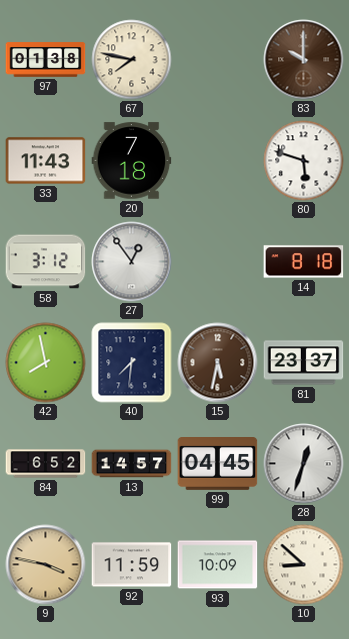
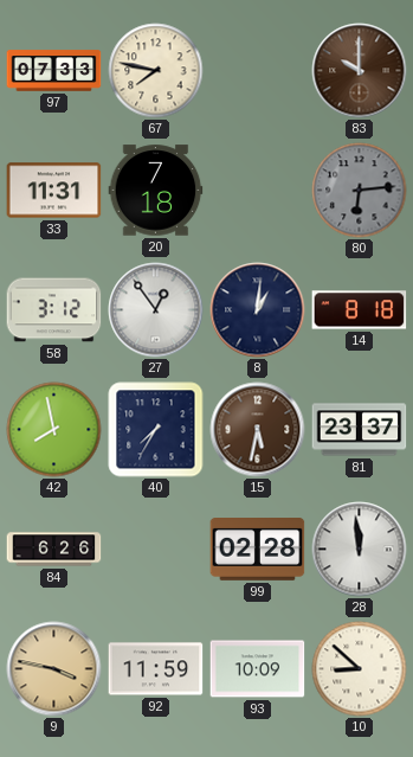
97: 01:38 -> 07:33
33: 11:43 -> 11:31
80: 5:48 -> 6:14
80 dial: white -> grey
8: none -> 1:01
40: 7:31 -> 7:35
84: 6:52 -> 6:26
13: 14:57 -> none
99: 04:45 -> 02:28
28: 12:33 -> 11:59
